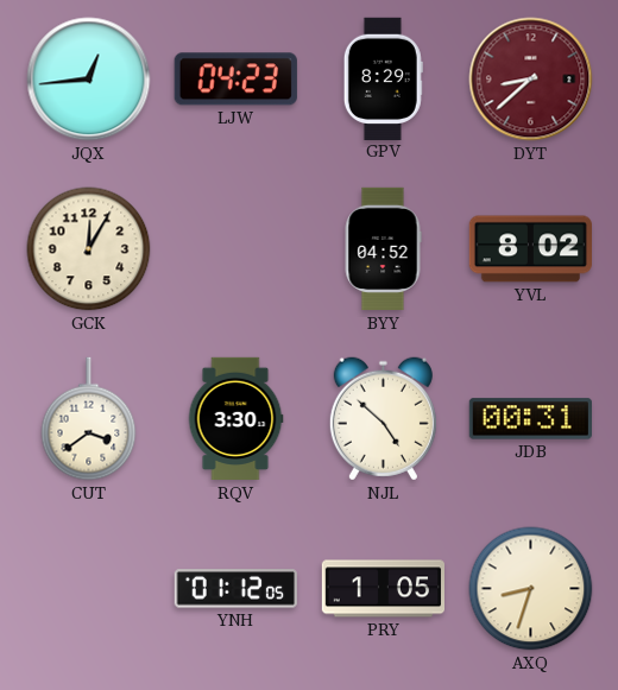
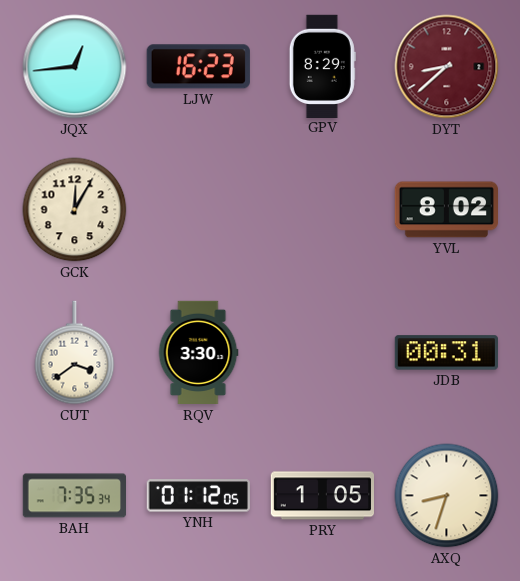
LJW: 04:23 -> 16:23
BYY: 04:52 -> none
NJL: 4:52 -> none
BAH: none -> 7:35
